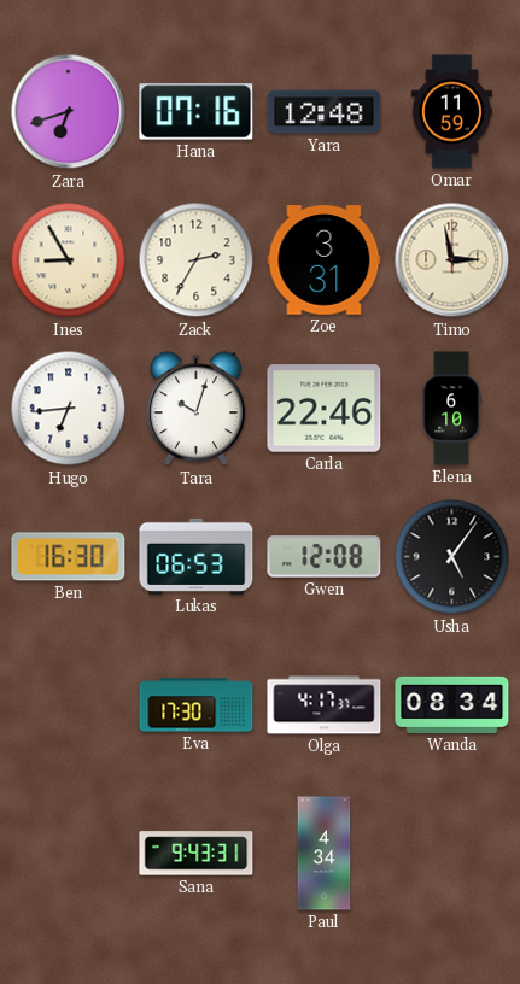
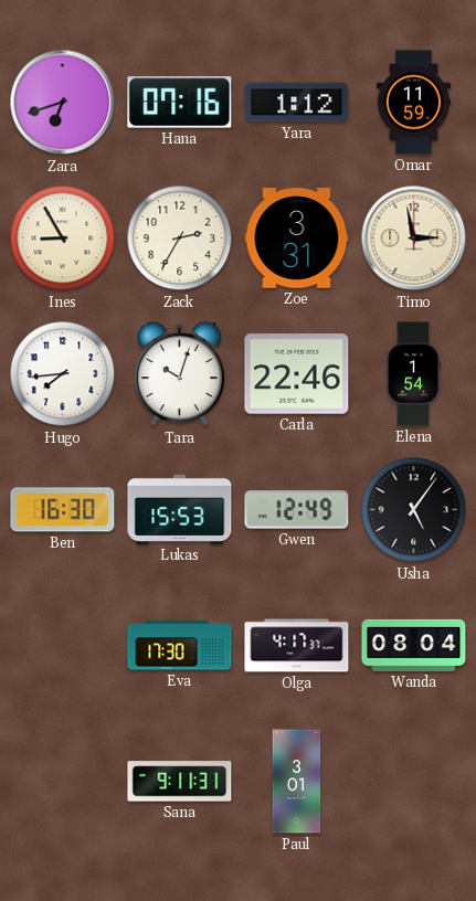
Yara: 12:48 -> 1:12
Hugo: 6:44 -> 7:44
Elena: 6:10 -> 1:54
Lukas: 06:53 -> 15:53
Gwen: 12:08 -> 12:49
Wanda: 08:34 -> 08:04
Sana: 9:43 -> 9:11
Paul: 4:34 -> 3:01
